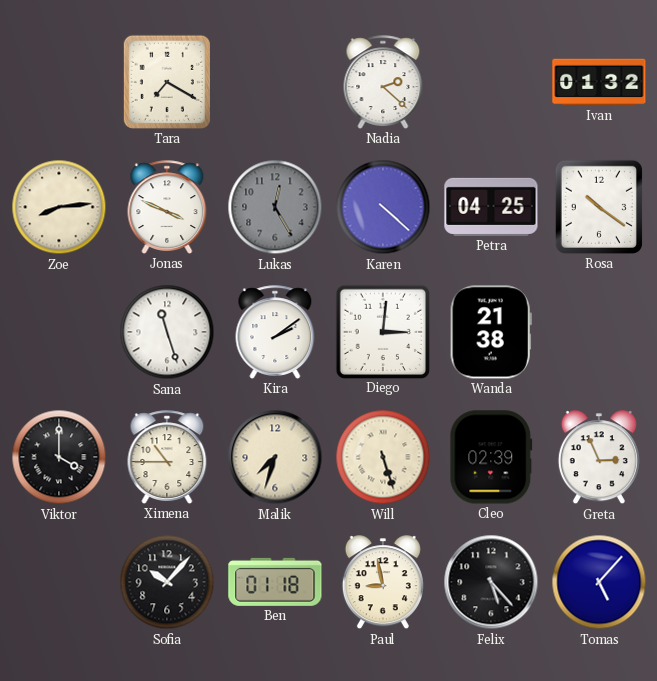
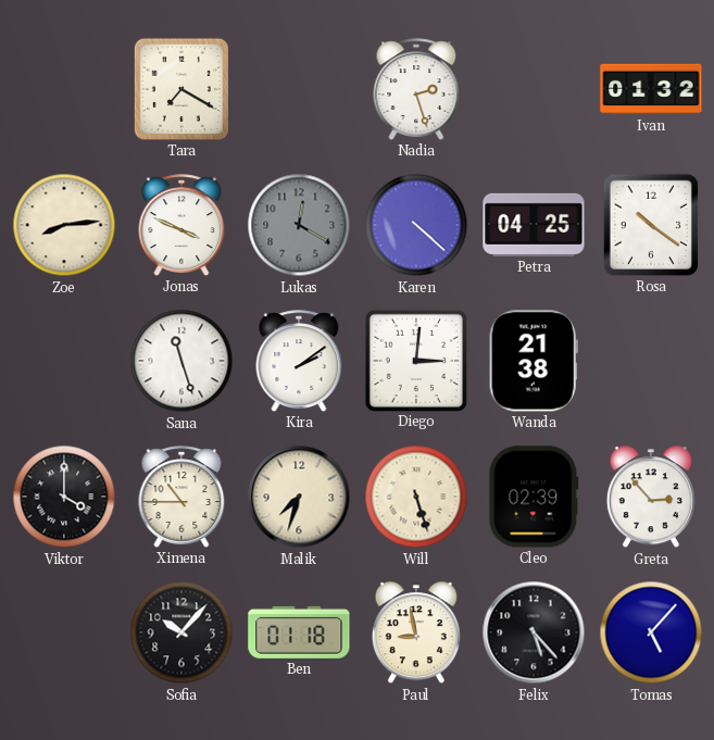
Nadia: 2:22 -> 2:27
Lukas: 12:25 -> 12:20
Greta: 2:56 -> 2:53
